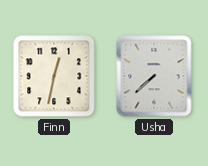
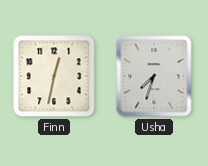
Usha: 7:38 -> 7:33
